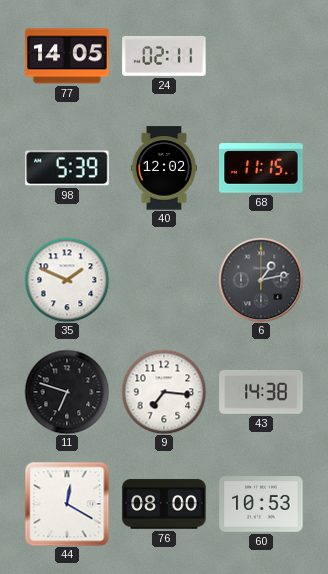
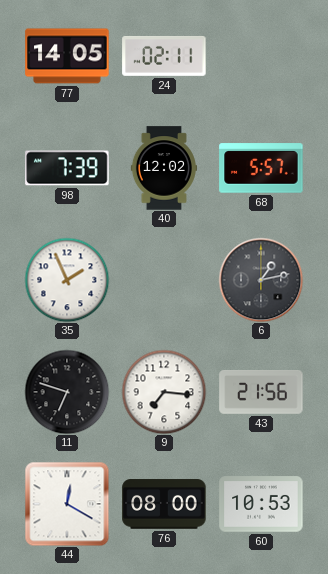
98: 5:39 -> 7:39
68: 11:15 -> 5:57
35: 1:49 -> 1:56
43: 14:38 -> 21:56
